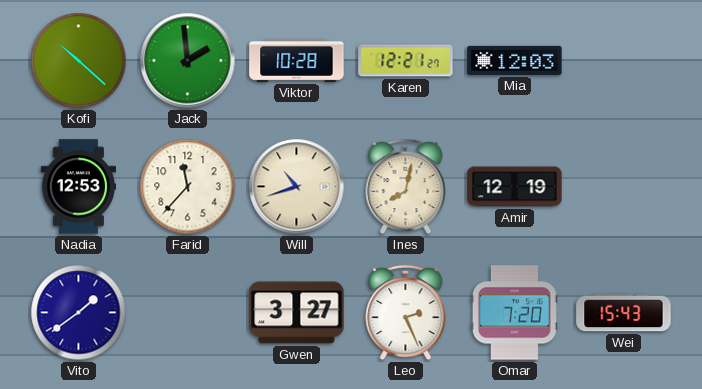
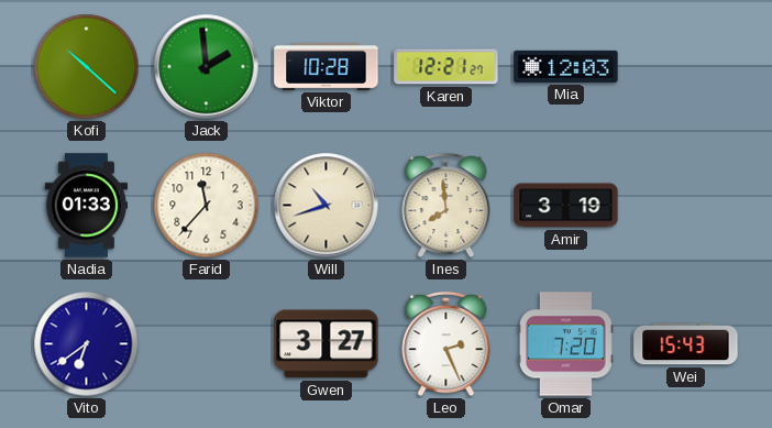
Nadia: 12:53 -> 01:33
Ines: 8:02 -> 7:59
Amir: 12:19 -> 3:19
Vito: 1:39 -> 6:39
